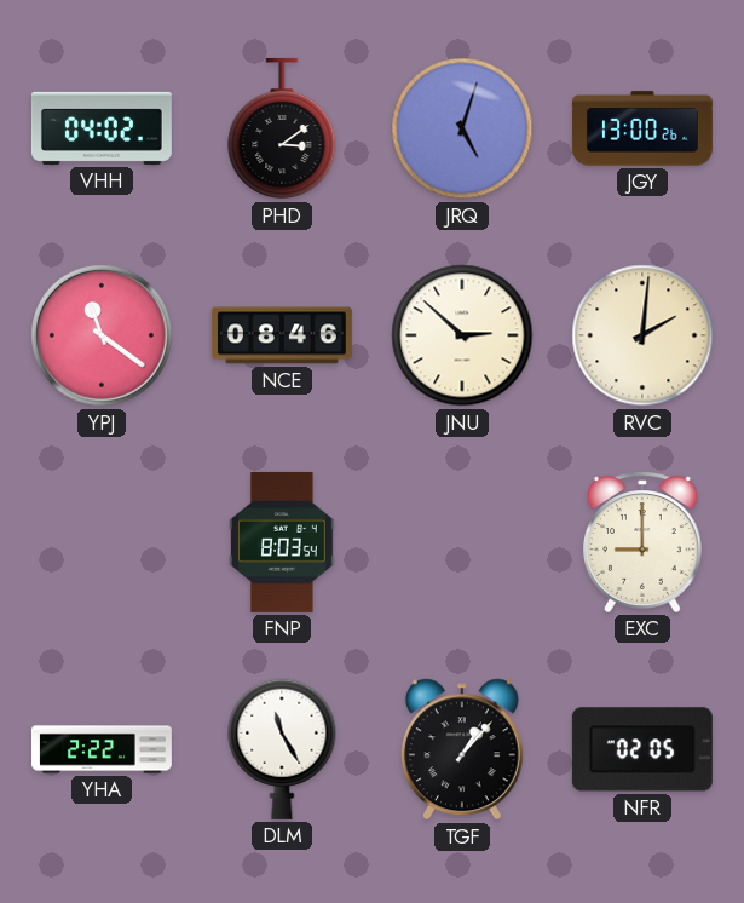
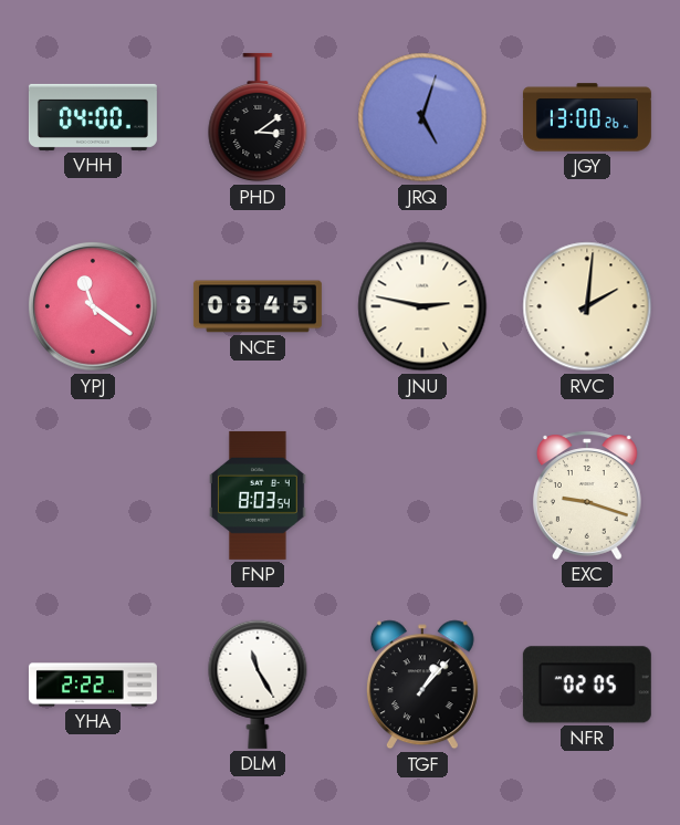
VHH: 04:02 -> 04:00
NCE: 08:46 -> 08:45
JNU: 2:52 -> 2:47
EXC: 9:00 -> 9:18
